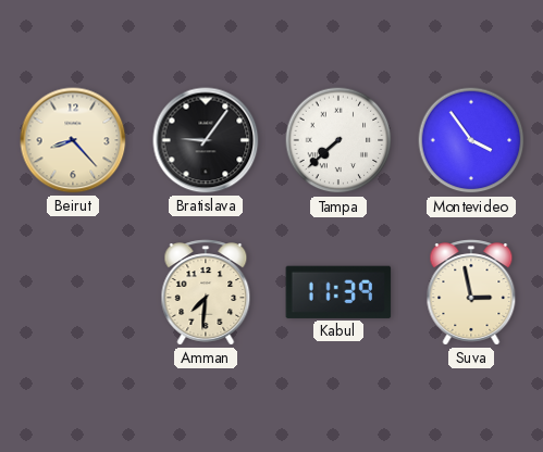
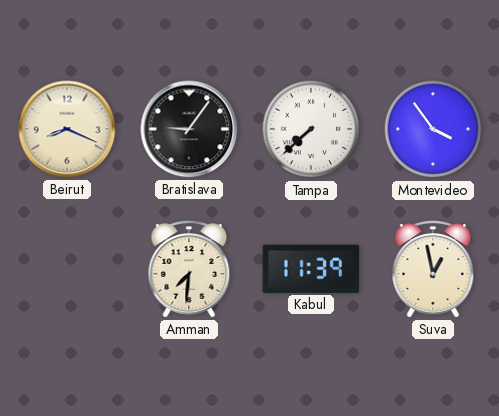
Beirut: 8:23 -> 8:19
Suva: 2:58 -> 12:58
